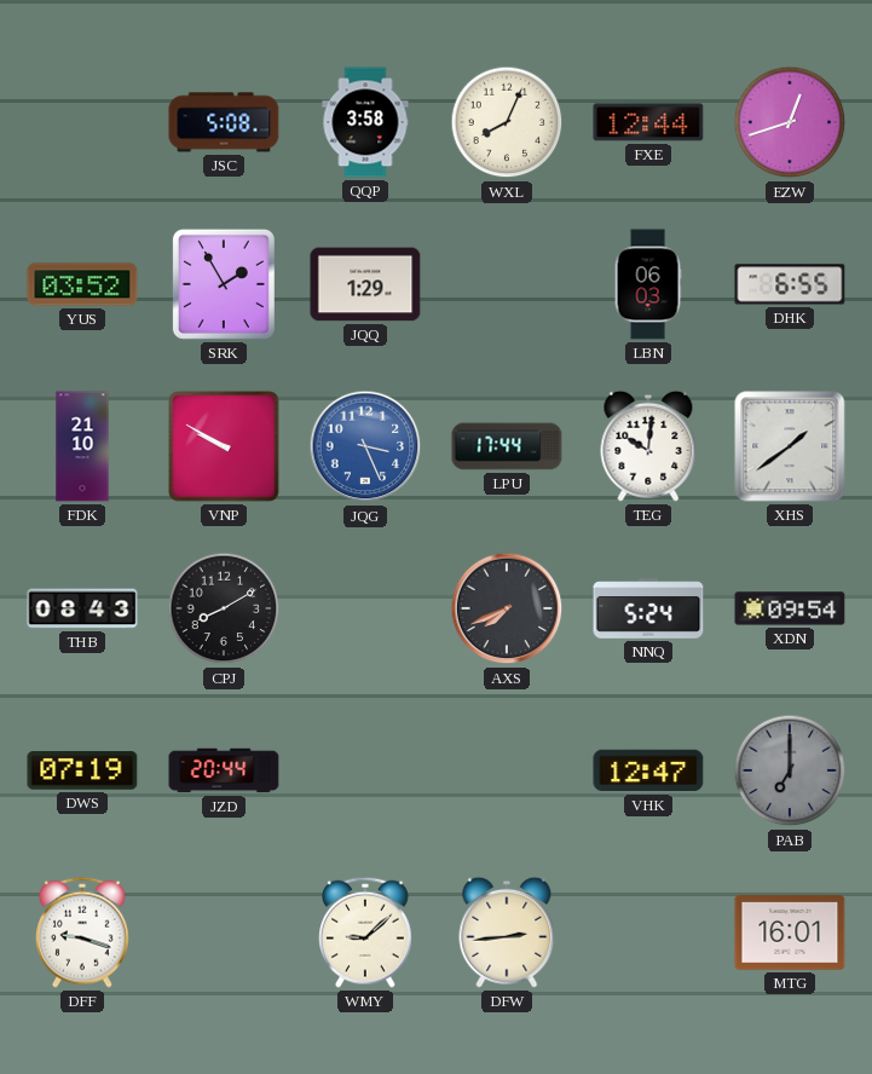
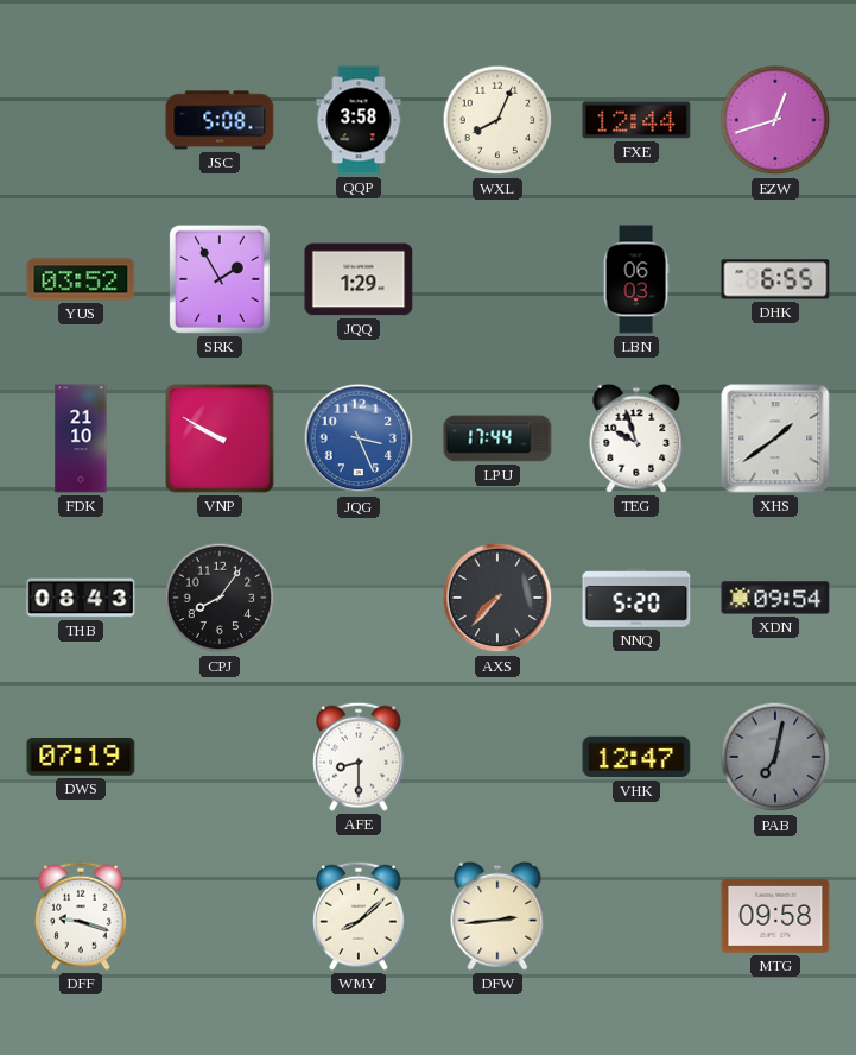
TEG: 10:01 -> 9:57
CPJ: 8:10 -> 8:06
AXS: 7:41 -> 7:37
NNQ: 5:24 -> 5:20
JZD: 20:44 -> none
AFE: none -> 8:30
PAB: 7:00 -> 7:02
WMY: 9:08 -> 8:08
MTG: 16:01 -> 09:58
